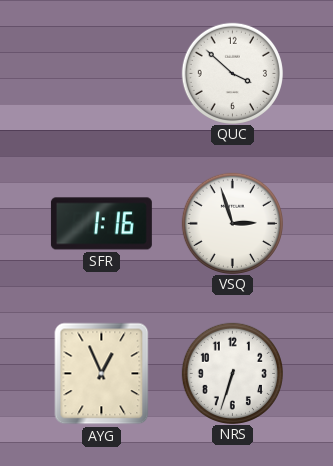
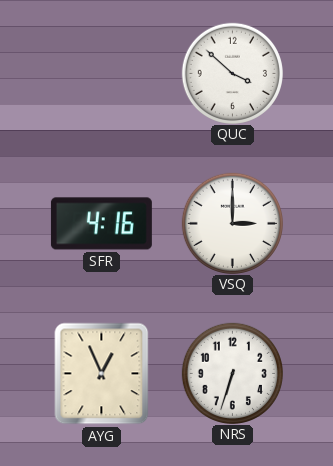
SFR: 1:16 -> 4:16
VSQ: 2:57 -> 3:00
